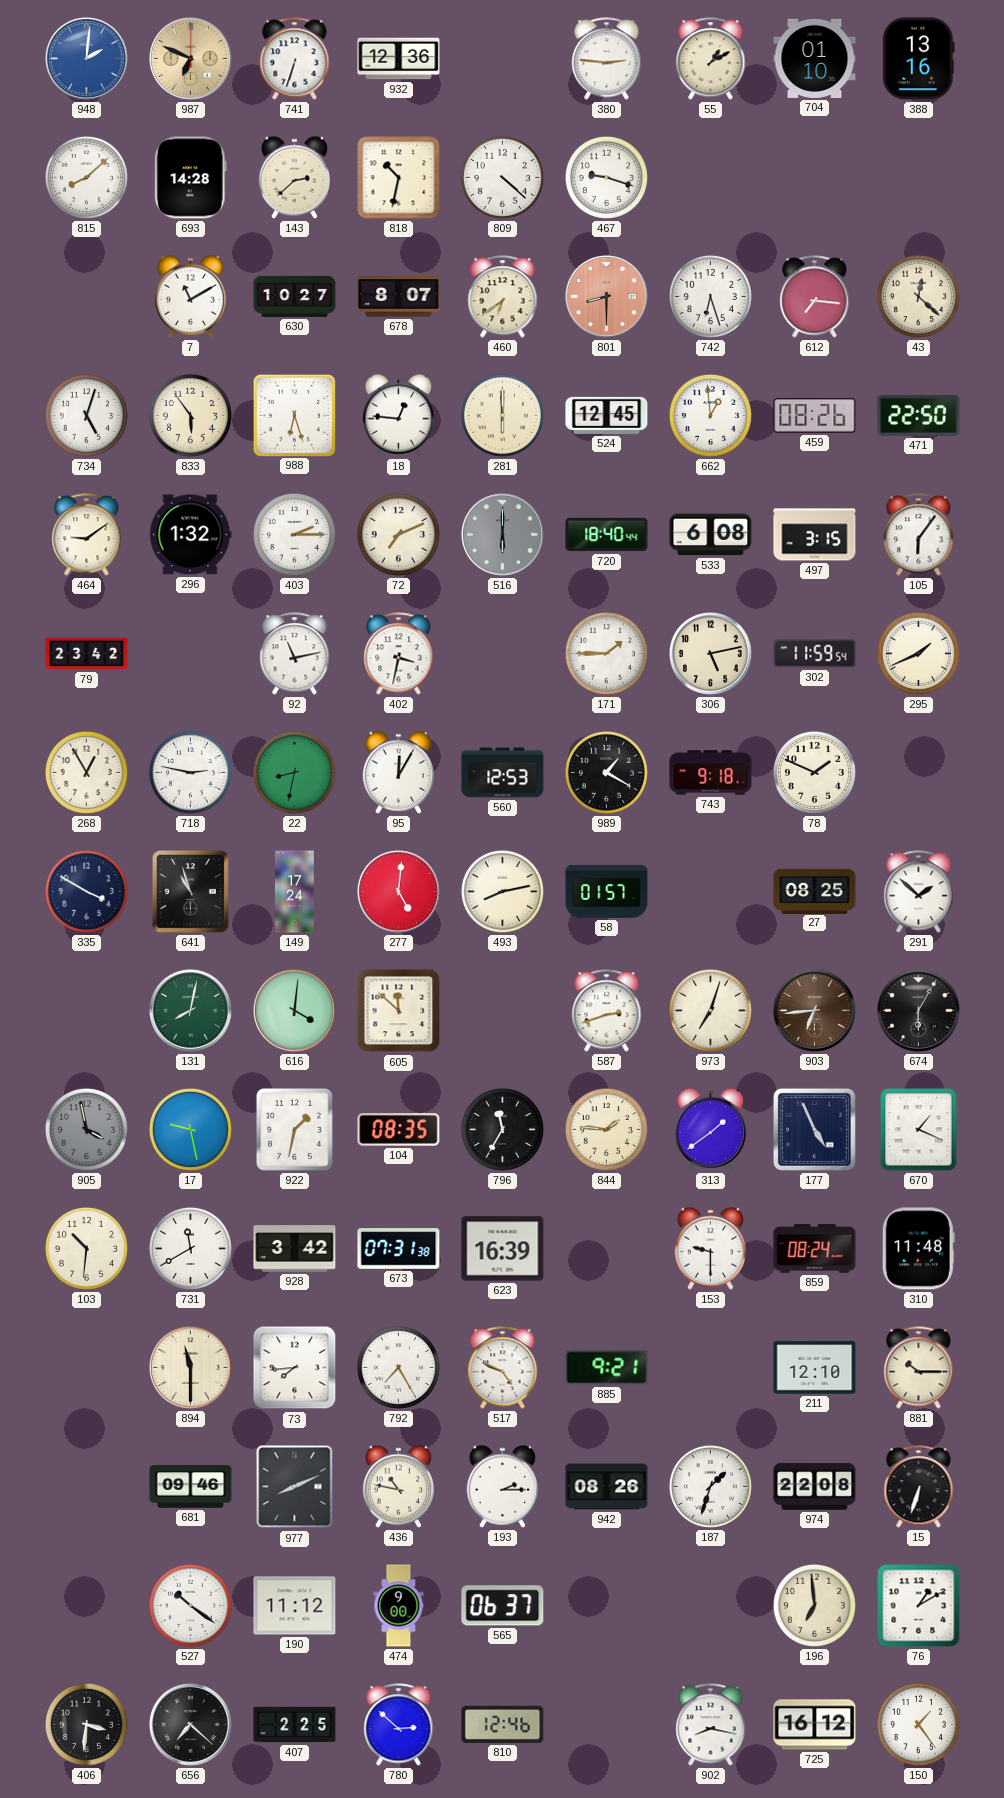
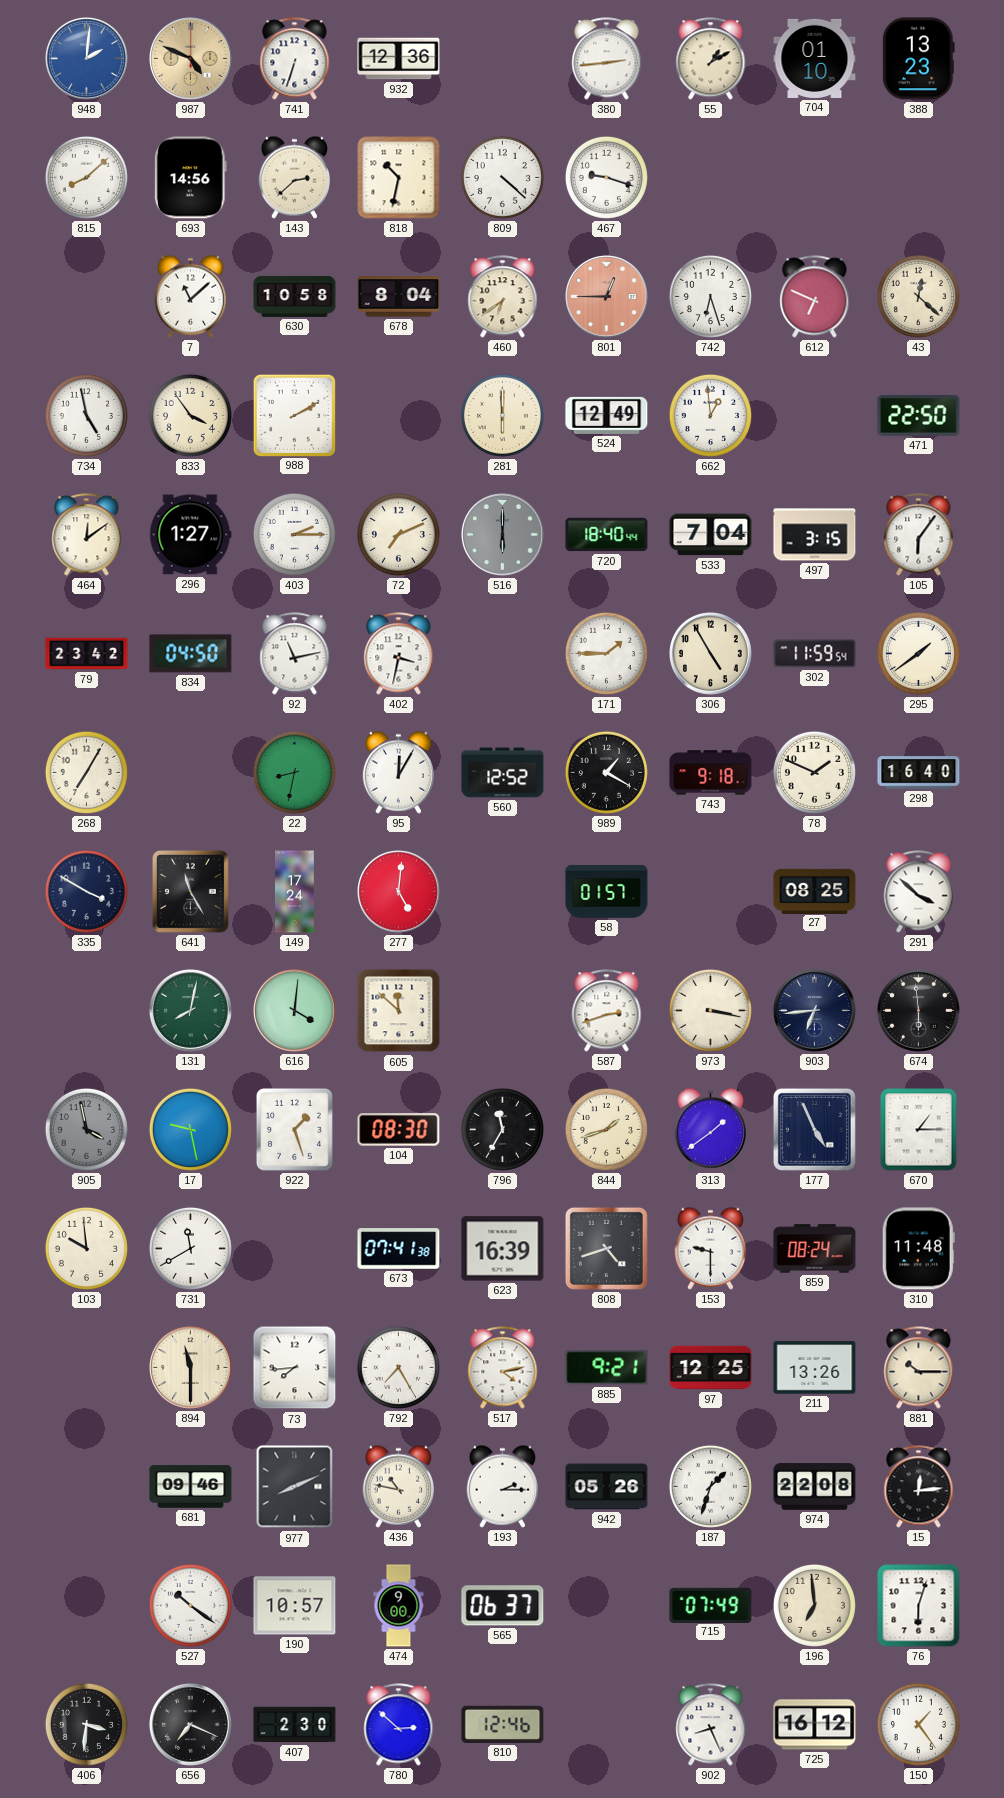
987: 6:49 -> 4:49
380: 2:46 -> 2:44
388: 13:16 -> 13:23
693: 14:28 -> 14:56
7: 11:10 -> 11:08
630: 10:27 -> 10:58
678: 8:07 -> 8:04
801: 8:30 -> 12:45
612: 7:16 -> 6:49
734: 5:03 -> 4:58
833: 5:54 -> 3:54
988: 6:27 -> 2:10
18: 12:46 -> none
524: 12:45 -> 12:49
459: 08:26 -> none
464: 9:09 -> 12:09
296: 1:32 -> 1:27
533: 6:08 -> 7:04
834: none -> 04:50
306: 5:13 -> 4:55
295: 1:41 -> 1:39
268: 12:55 -> 7:05
718: 2:47 -> none
560: 12:53 -> 12:52
298: none -> 16:40
641: 10:57 -> 11:25
493: 8:13 -> none
291: 1:52 -> 3:52
973: 7:03 -> 3:17
903 dial: brown -> navy
674: 6:05 -> 5:59
922: 1:32 -> 1:27
104: 08:35 -> 08:30
844: 1:46 -> 1:42
670: 1:19 -> 1:15
103: 10:31 -> 9:59
928: 3:42 -> none
673: 07:31 -> 07:41
808: none -> 4:42
517: 4:49 -> 4:13
97: none -> 12:25
211: 12:10 -> 13:26
942: 08:26 -> 05:26
15: 6:33 -> 12:14
190: 11:12 -> 10:57
715: none -> 07:49
76: 1:10 -> 6:03
656: 7:22 -> 7:19
407: 2:25 -> 2:30
902: 8:17 -> 8:26
